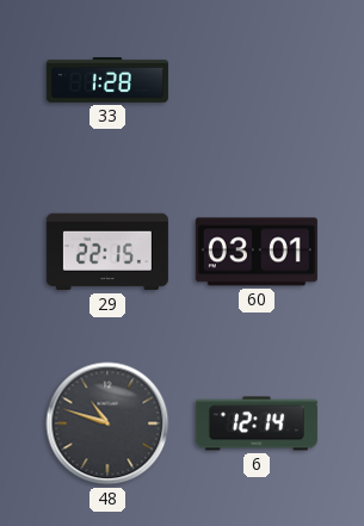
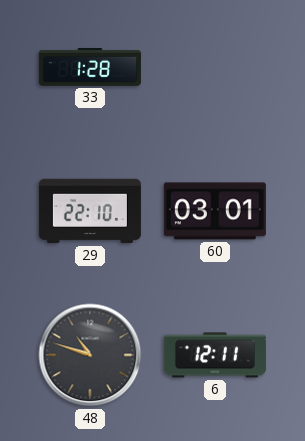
29: 22:15 -> 22:10
6: 12:14 -> 12:11
